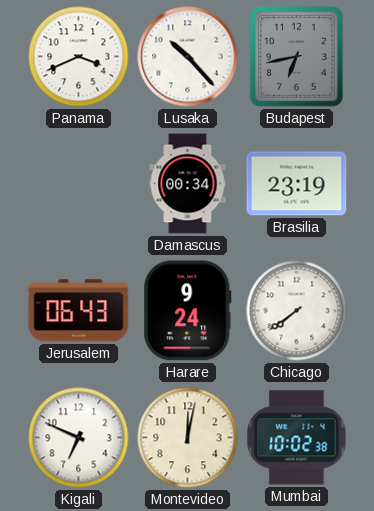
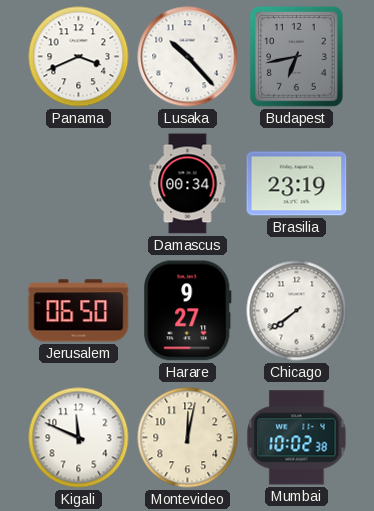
Jerusalem: 06:43 -> 06:50
Harare: 9:24 -> 9:27
Kigali: 6:49 -> 11:49
